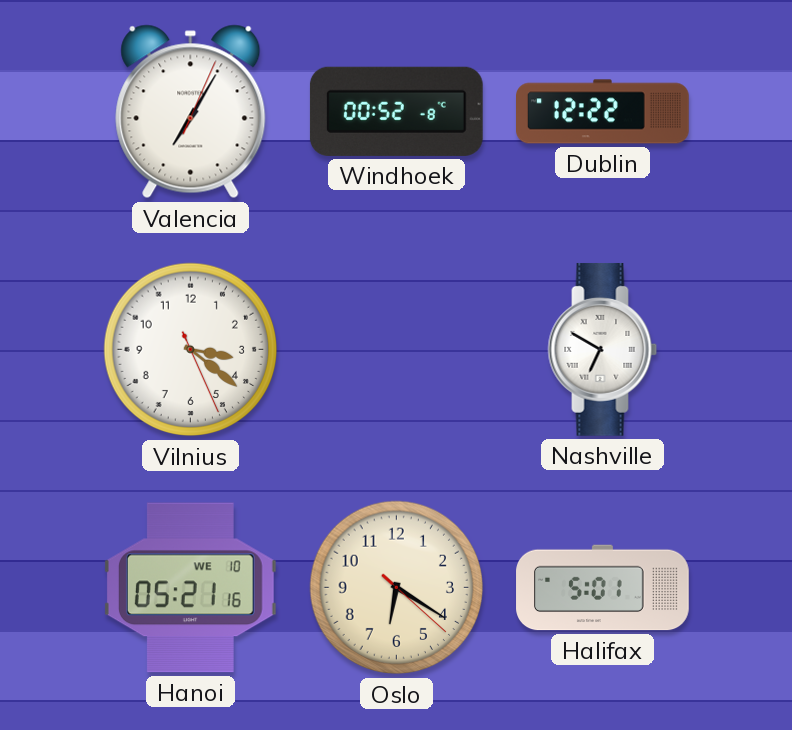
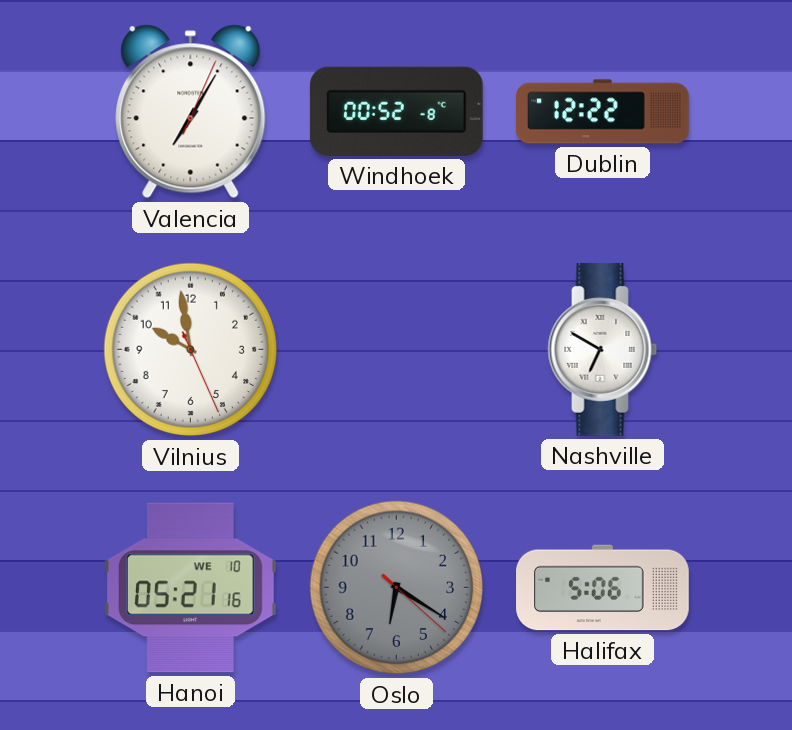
Vilnius: 3:21 -> 9:58
Oslo dial: cream -> grey
Halifax: 5:01 -> 5:06
